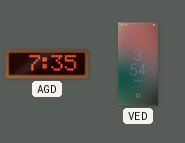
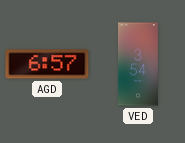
AGD: 7:35 -> 6:57
